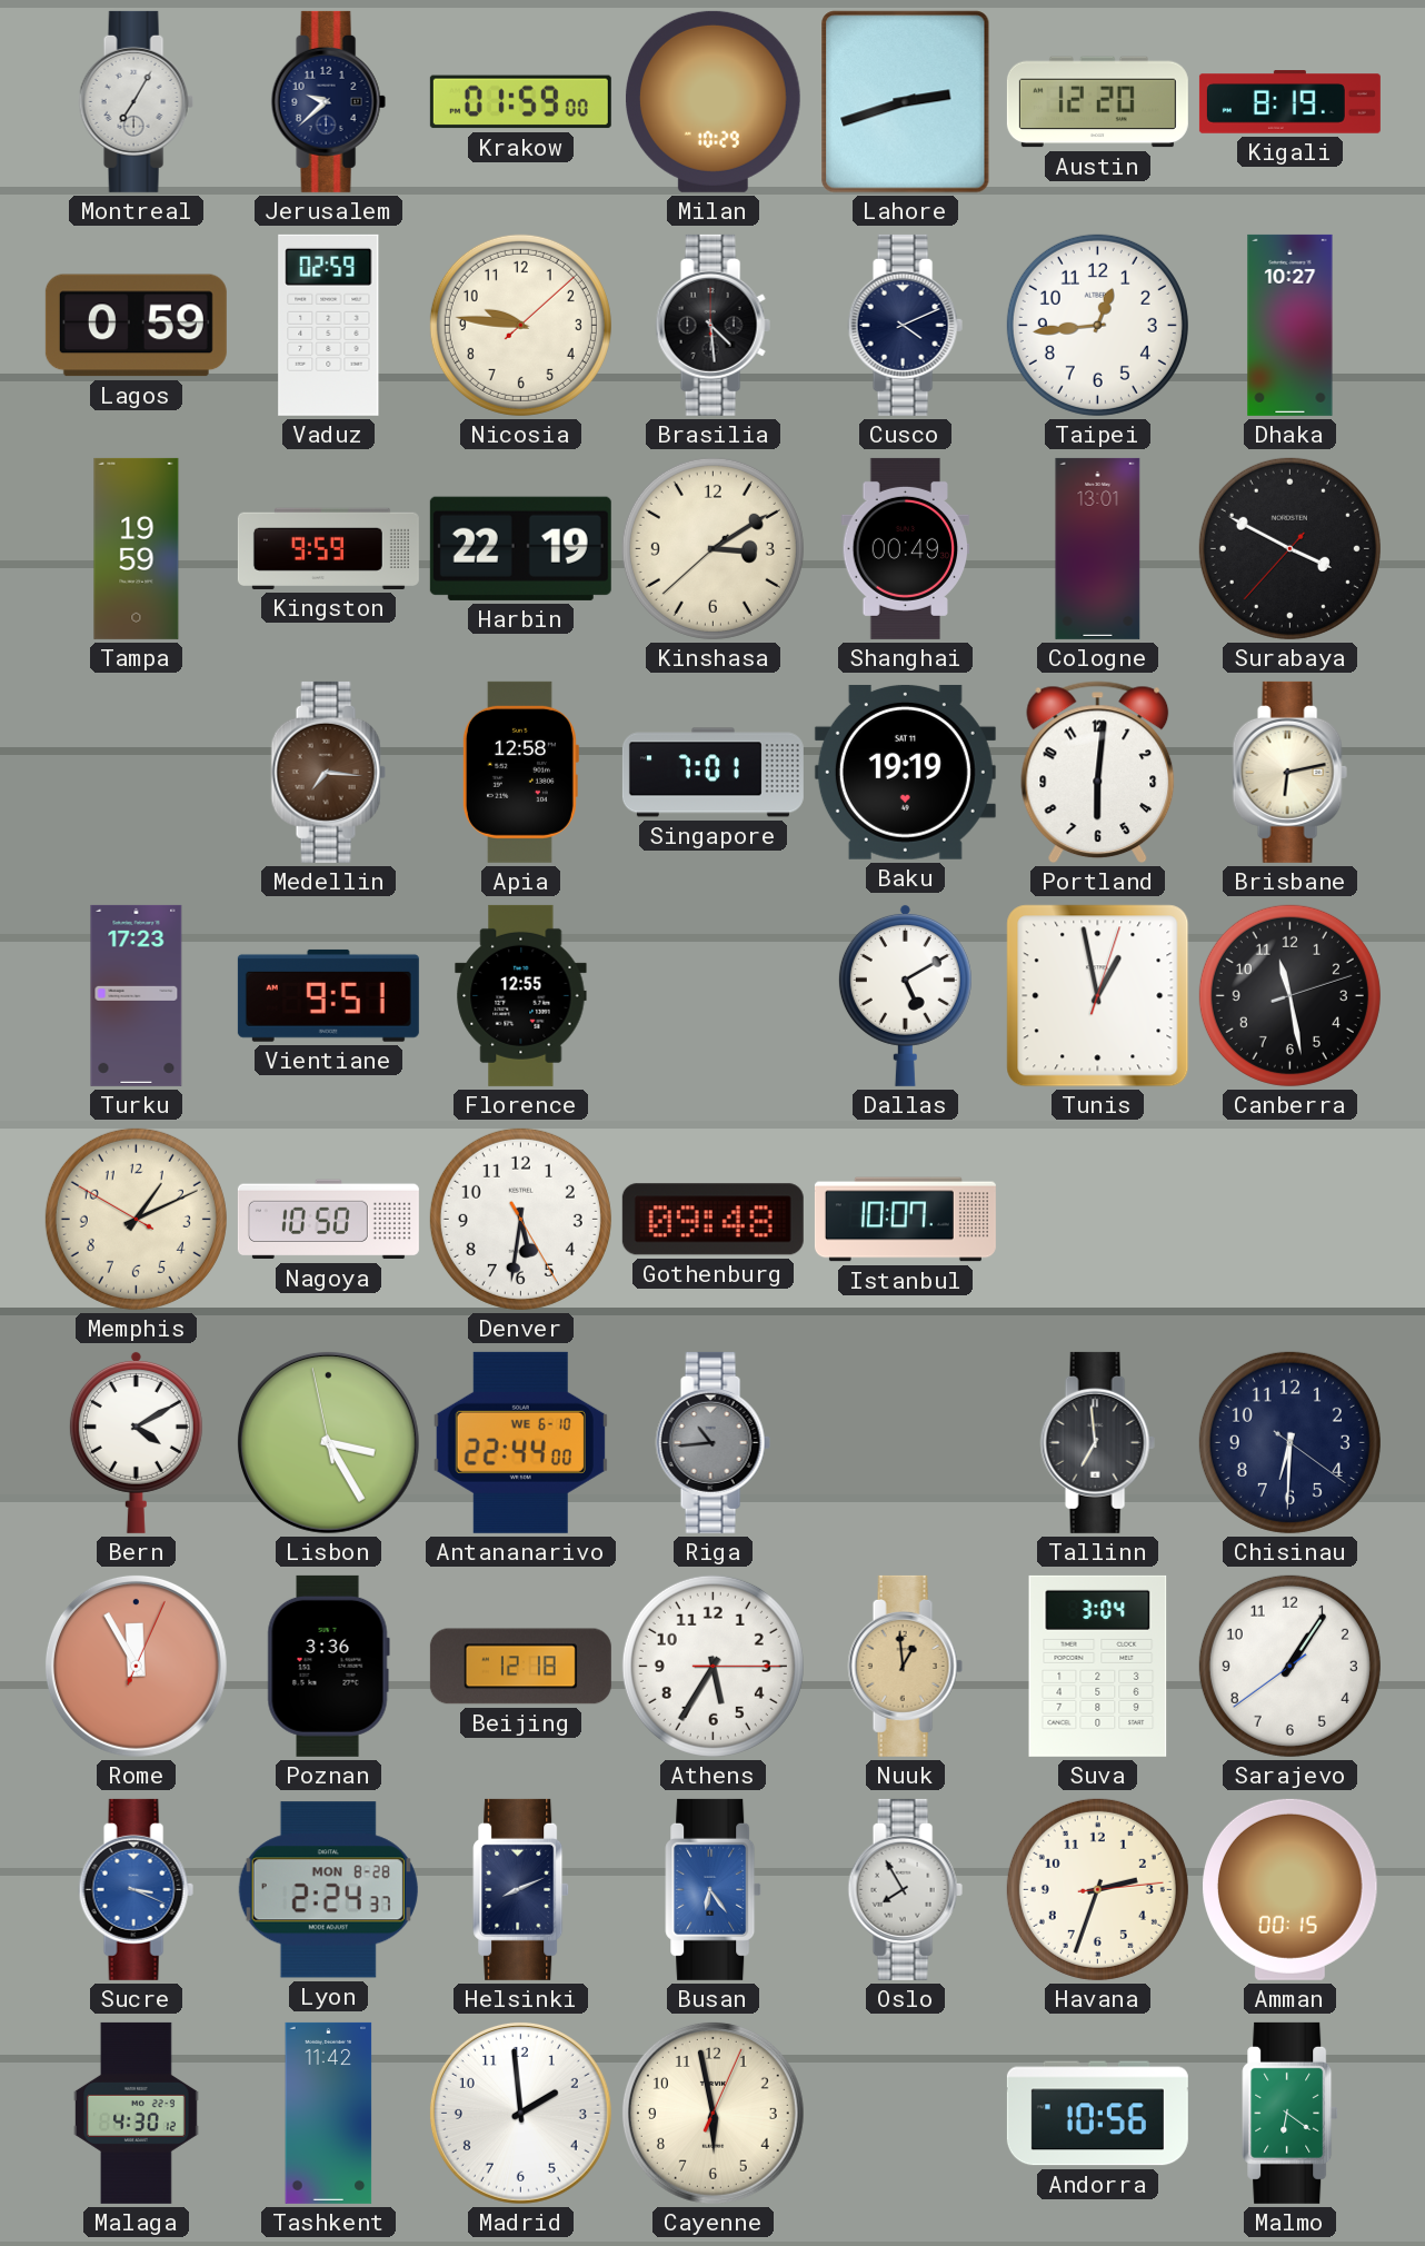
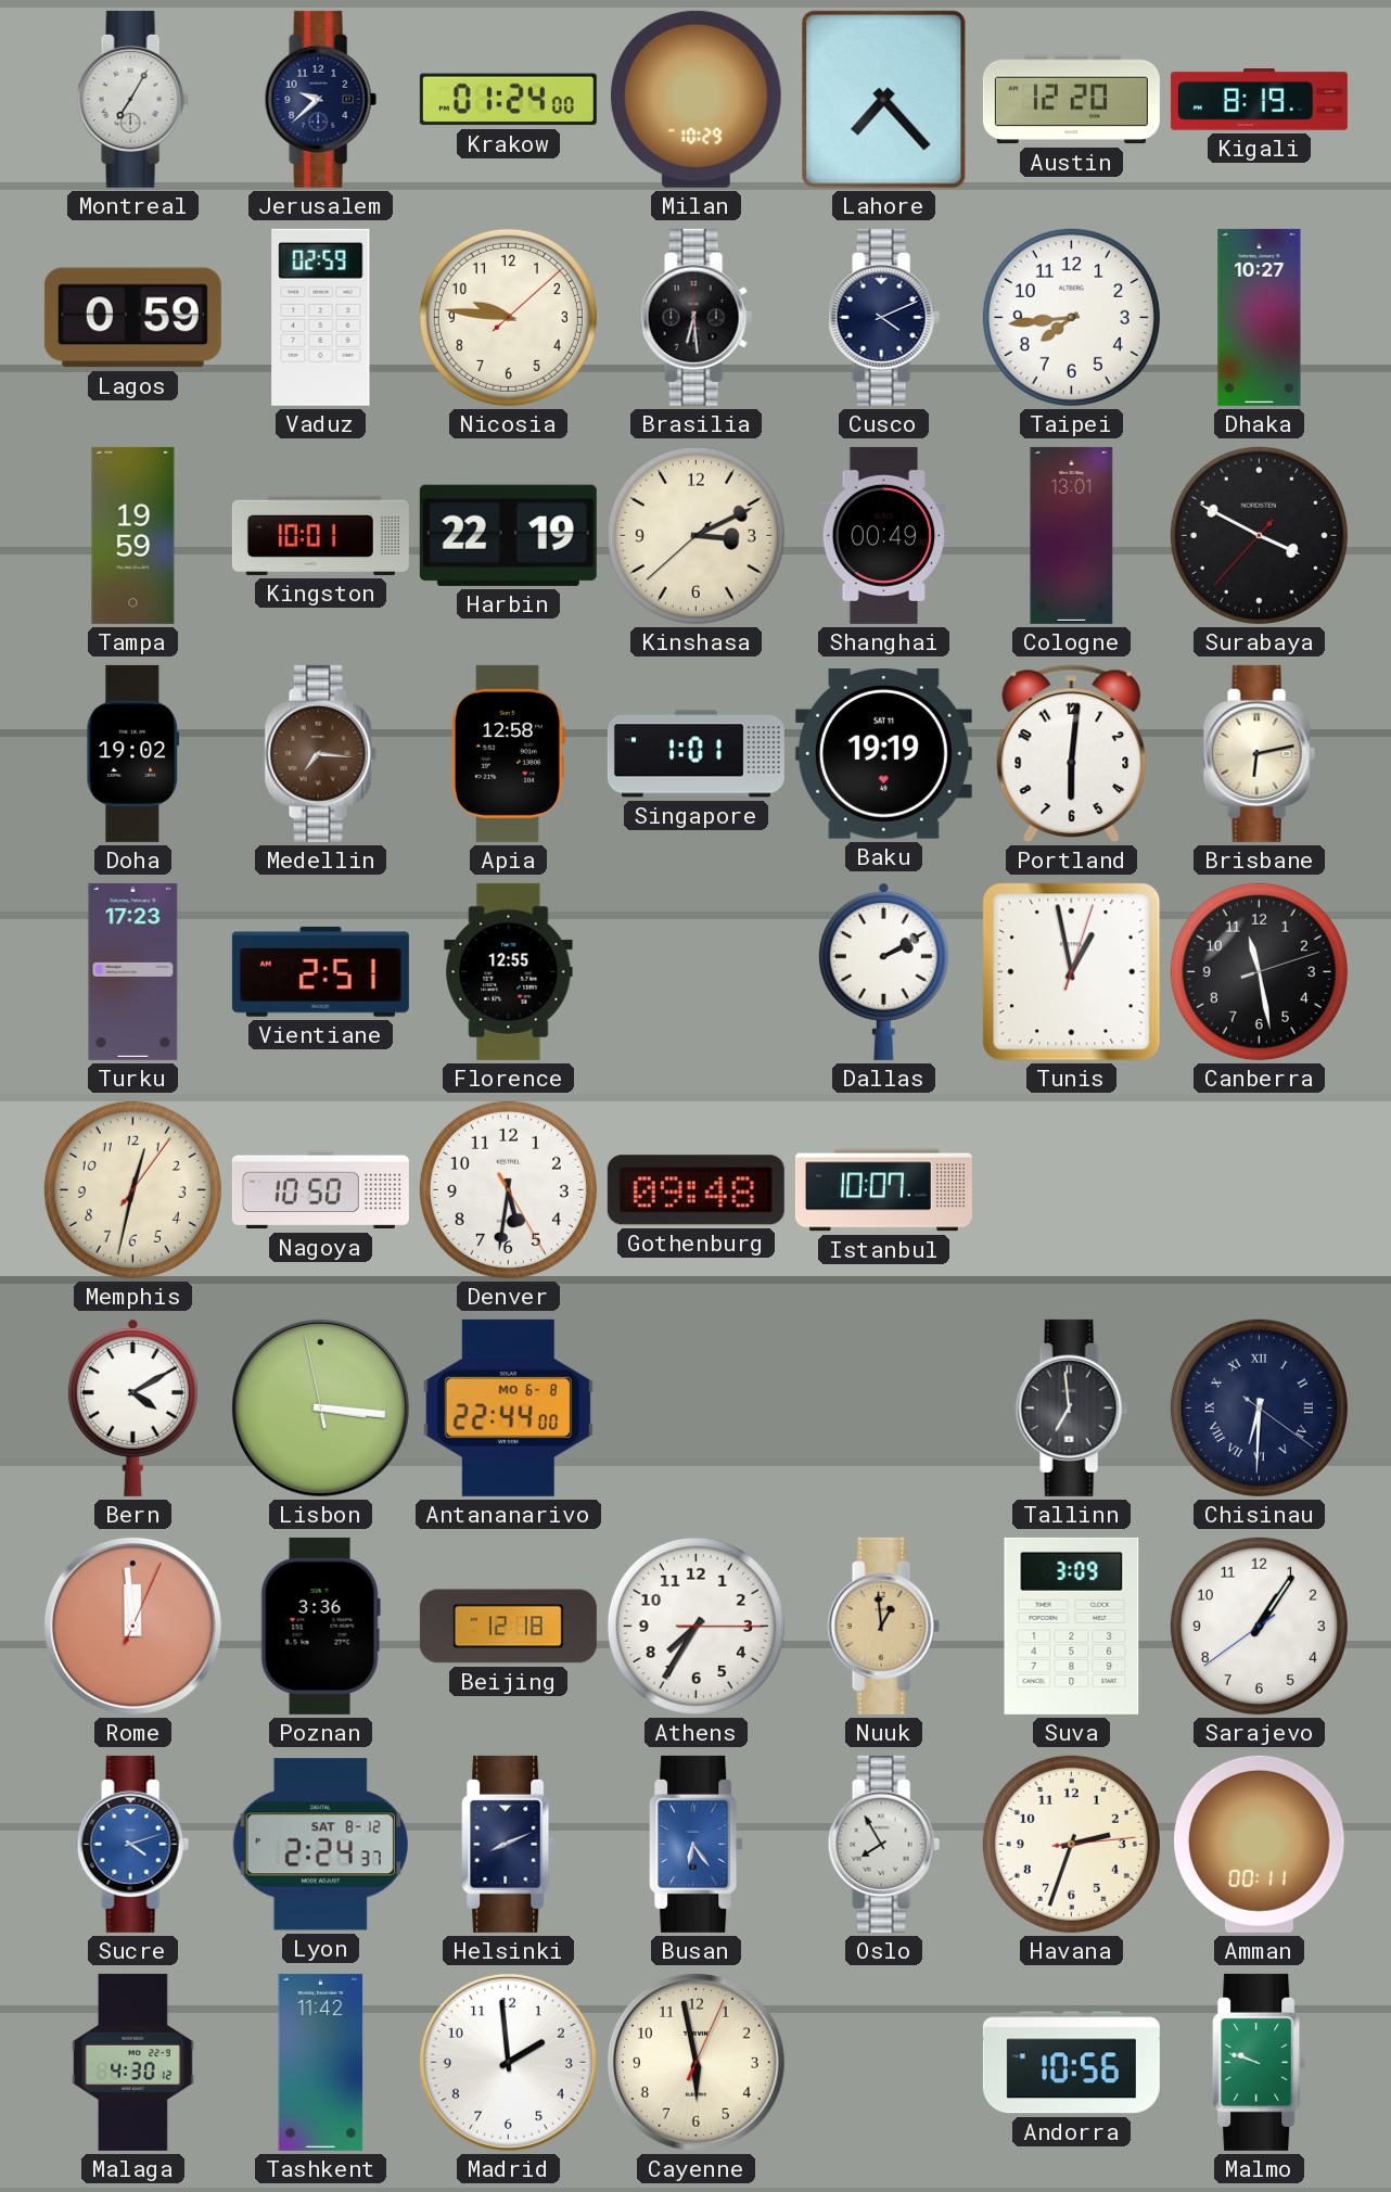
Krakow: 01:59 -> 01:24
Lahore: 2:42 -> 7:23
Brasilia: 4:29 -> 6:29
Taipei: 12:44 -> 7:44
Kingston: 9:59 -> 10:01
Kinshasa: 3:09 -> 3:10
Doha: none -> 19:02
Singapore: 7:01 -> 1:01
Vientiane: 9:51 -> 2:51
Dallas: 5:10 -> 2:10
Memphis: 1:10 -> 12:32
Lisbon: 3:24 -> 3:15
Antananarivo date: WE 6-10 -> MO 6-8
Riga: 10:44 -> none
Chisinau numerals: Arabic -> Roman
Rome: 11:55 -> 11:59
Athens: 5:35 -> 7:35
Suva: 3:04 -> 3:09
Sucre: 3:19 -> 4:12
Lyon date: MON 8-28 -> SAT 8-12
Amman: 00:15 -> 00:11
Malmo: 6:21 -> 9:48
